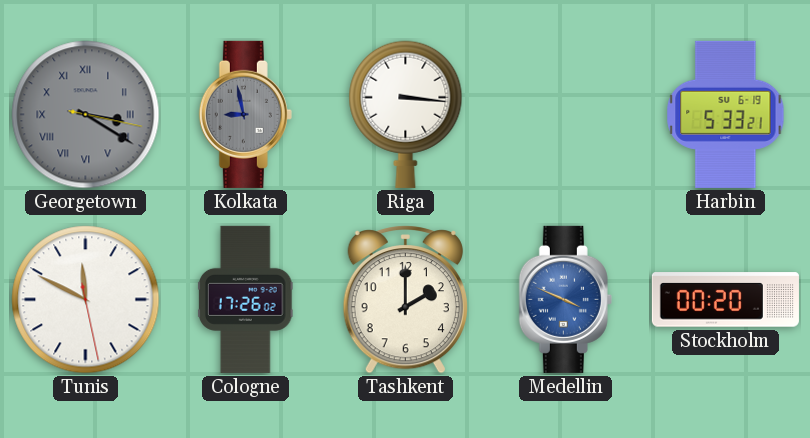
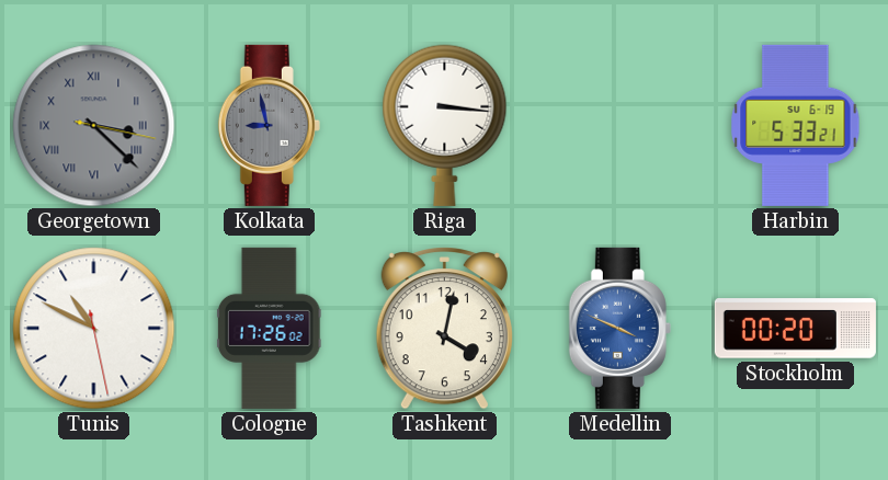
Georgetown: 3:20 -> 3:22
Tunis: 11:49 -> 10:49
Tashkent: 2:00 -> 4:02
